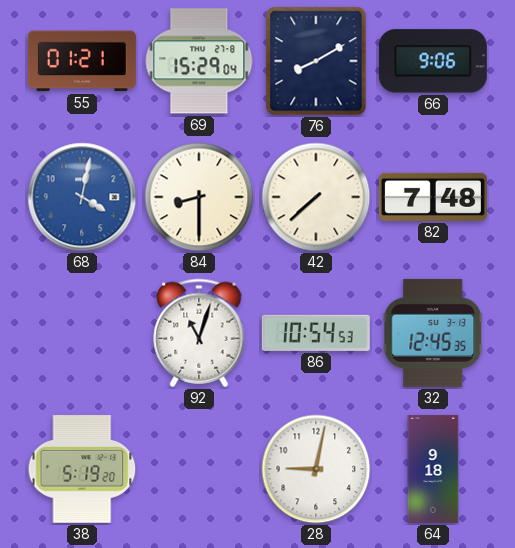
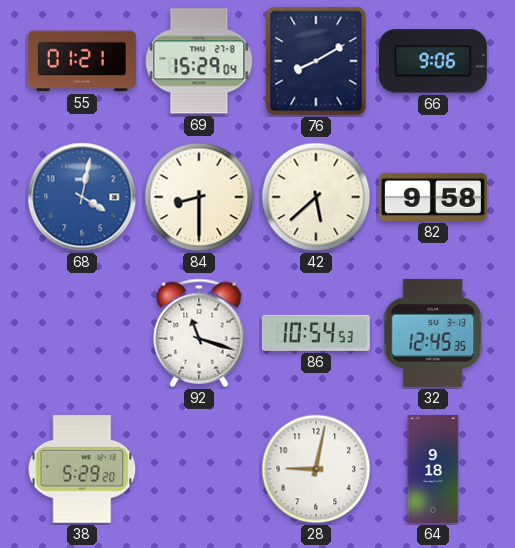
42: 7:38 -> 5:38
82: 7:48 -> 9:58
92: 11:03 -> 11:18
38: 5:19 -> 5:29
